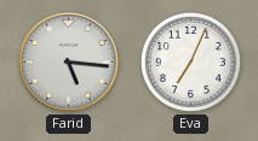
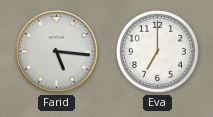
Eva: 7:04 -> 7:00
